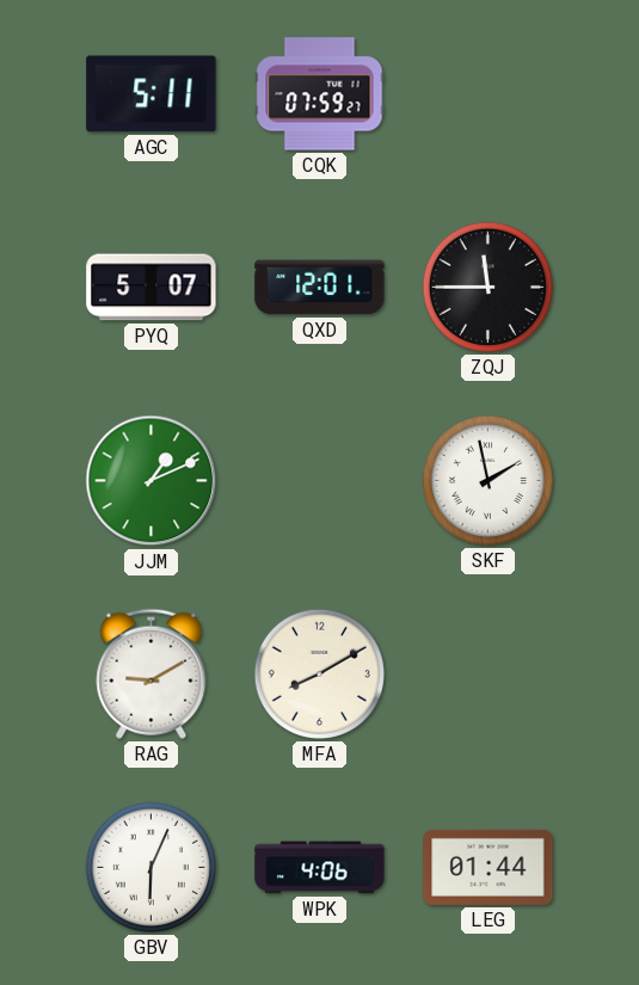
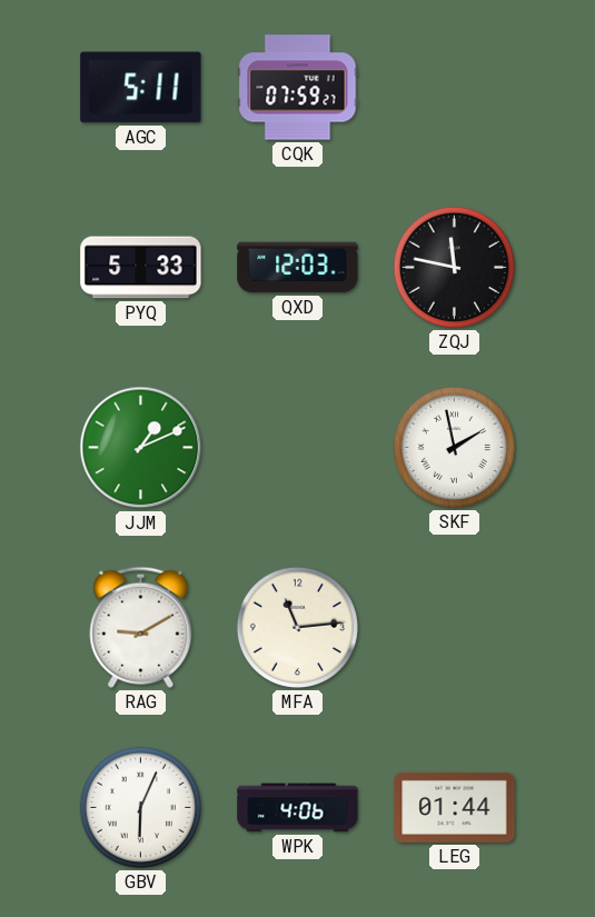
PYQ: 5:07 -> 5:33
QXD: 12:01 -> 12:03
ZQJ: 11:45 -> 11:47
MFA: 8:10 -> 11:14
